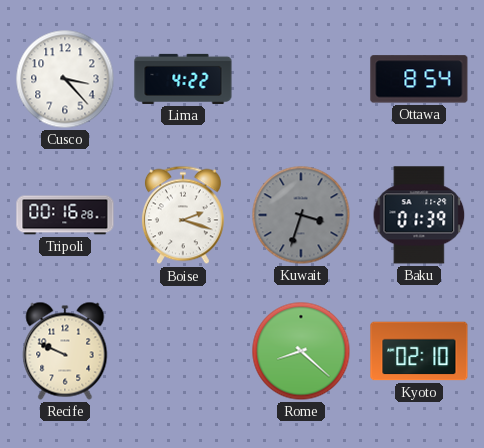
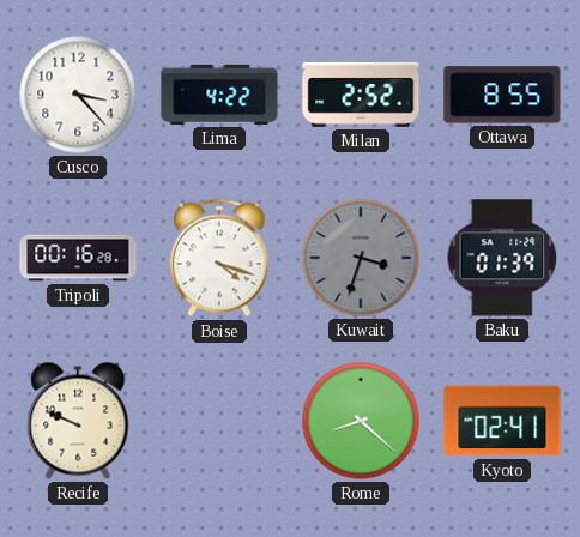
Milan: none -> 2:52
Ottawa: 8:54 -> 8:55
Boise: 2:18 -> 4:18
Kyoto: 02:10 -> 02:41
